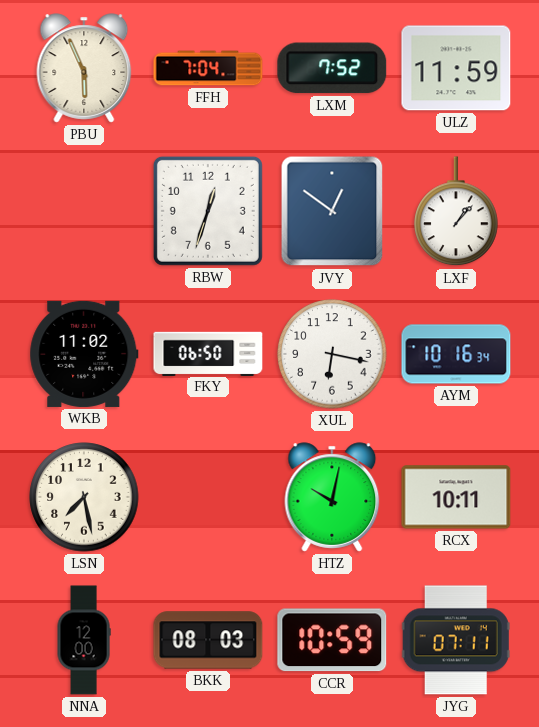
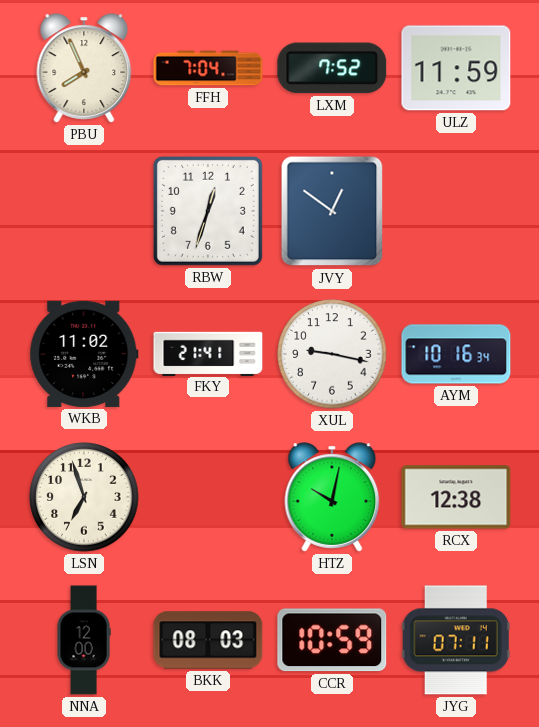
PBU: 5:56 -> 7:56
LXF: 1:07 -> none
FKY: 06:50 -> 21:41
XUL: 6:17 -> 9:17
LSN: 7:28 -> 6:57
RCX: 10:11 -> 12:38
